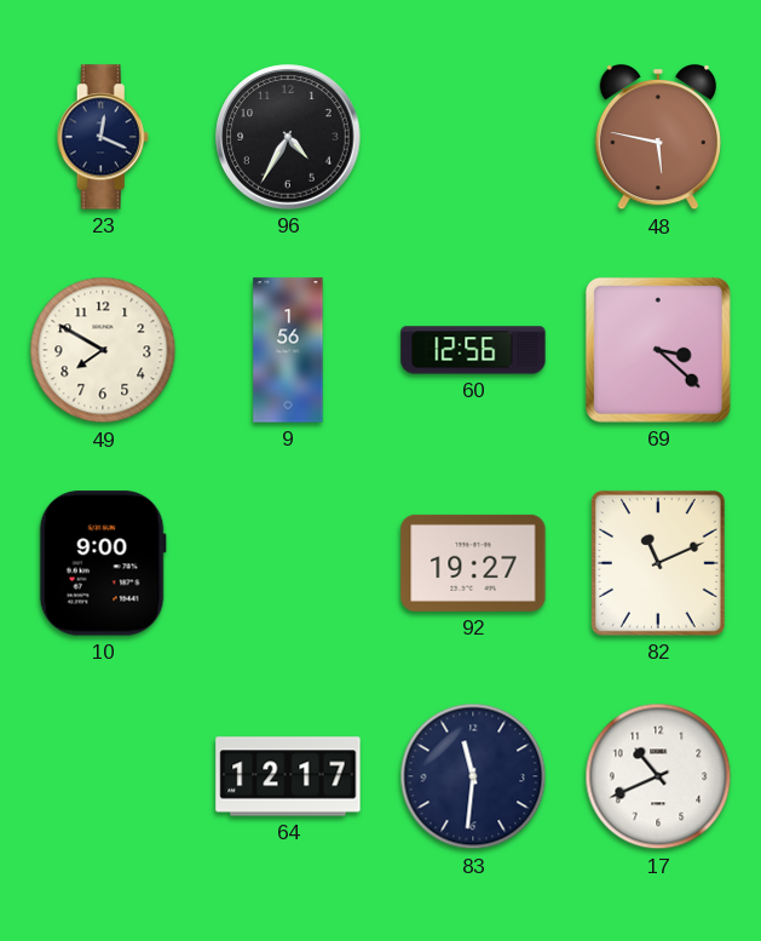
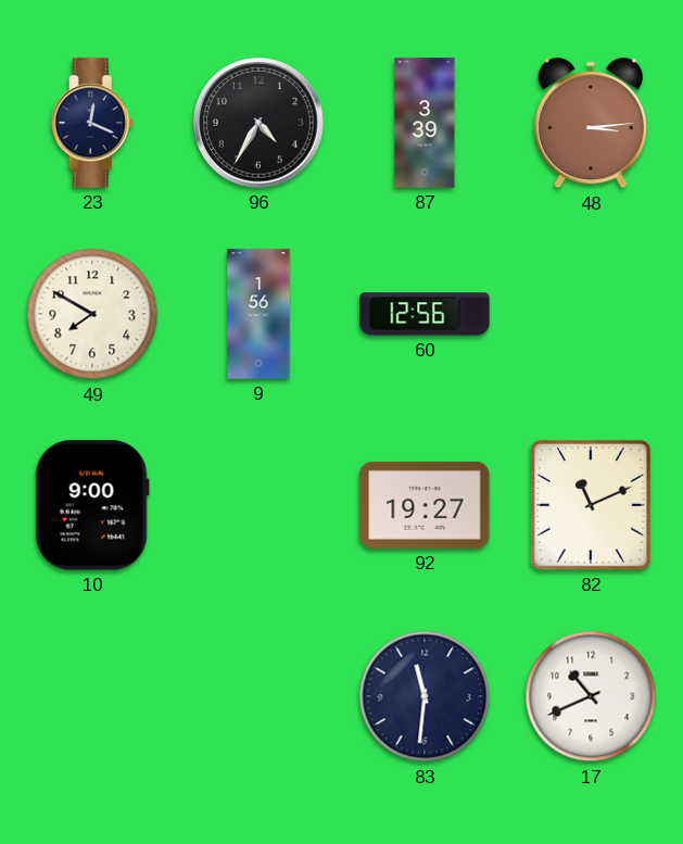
87: none -> 3:39
48: 5:47 -> 3:14
69: 3:22 -> none
64: 12:17 -> none
